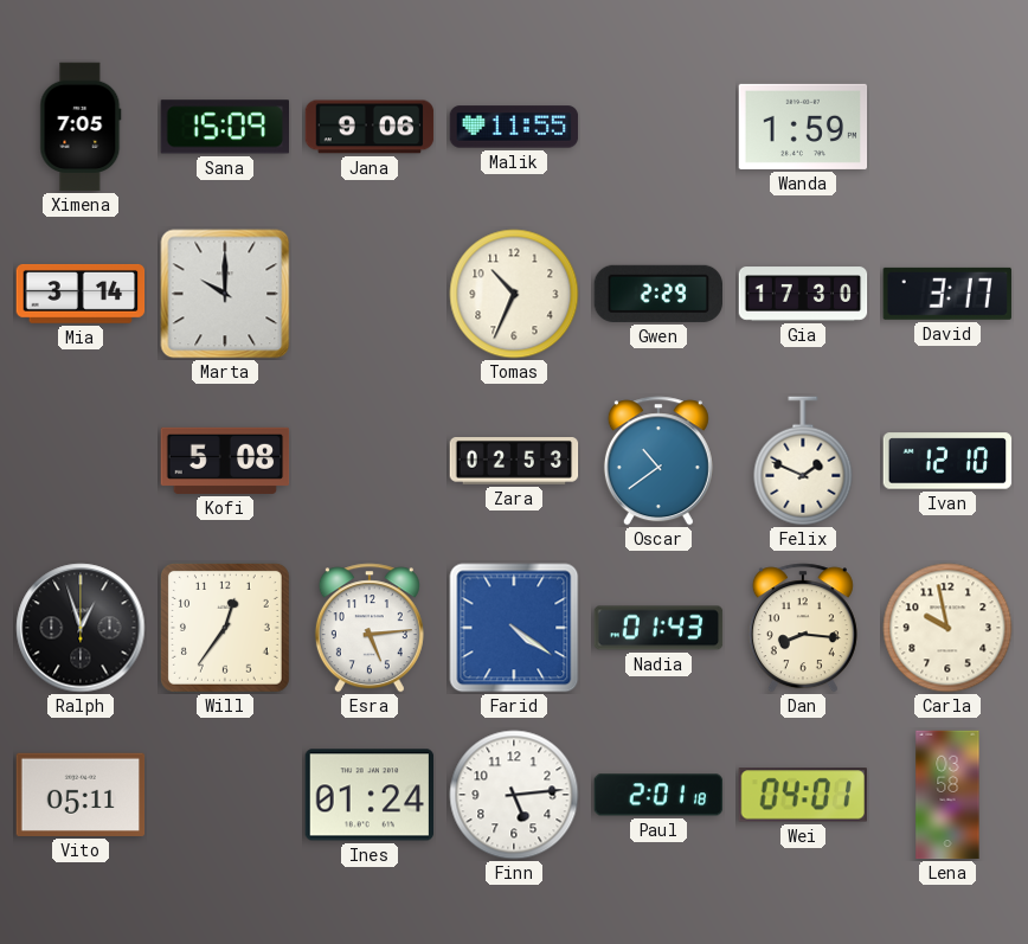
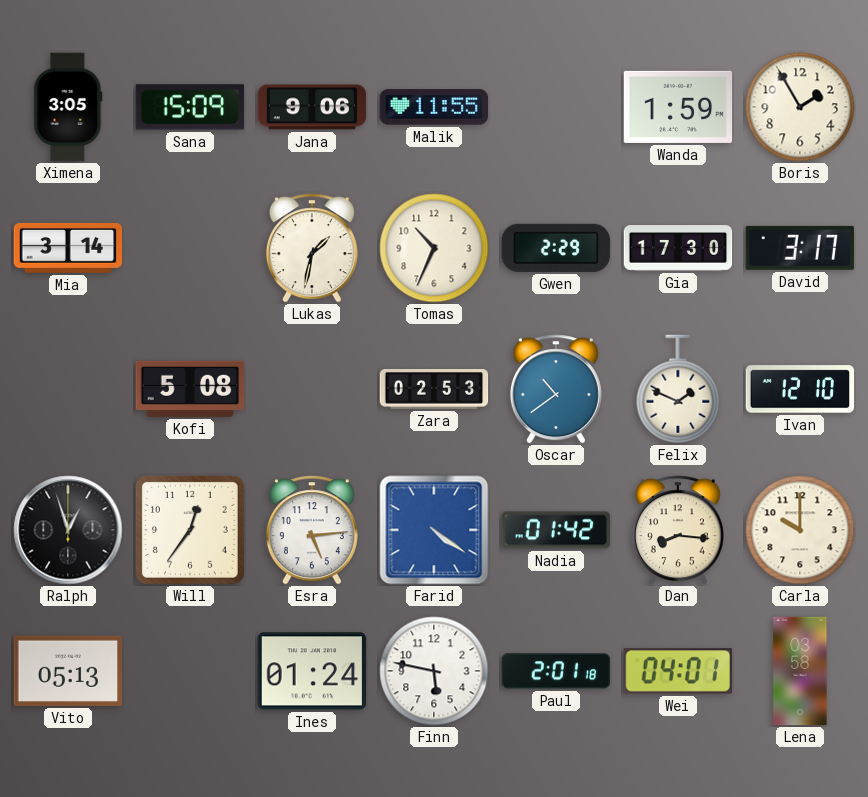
Ximena: 7:05 -> 3:05
Boris: none -> 1:55
Marta: 10:00 -> none
Lukas: none -> 1:32
Nadia: 01:43 -> 01:42
Carla: 9:58 -> 10:00
Vito: 05:11 -> 05:13
Finn: 5:14 -> 5:47
